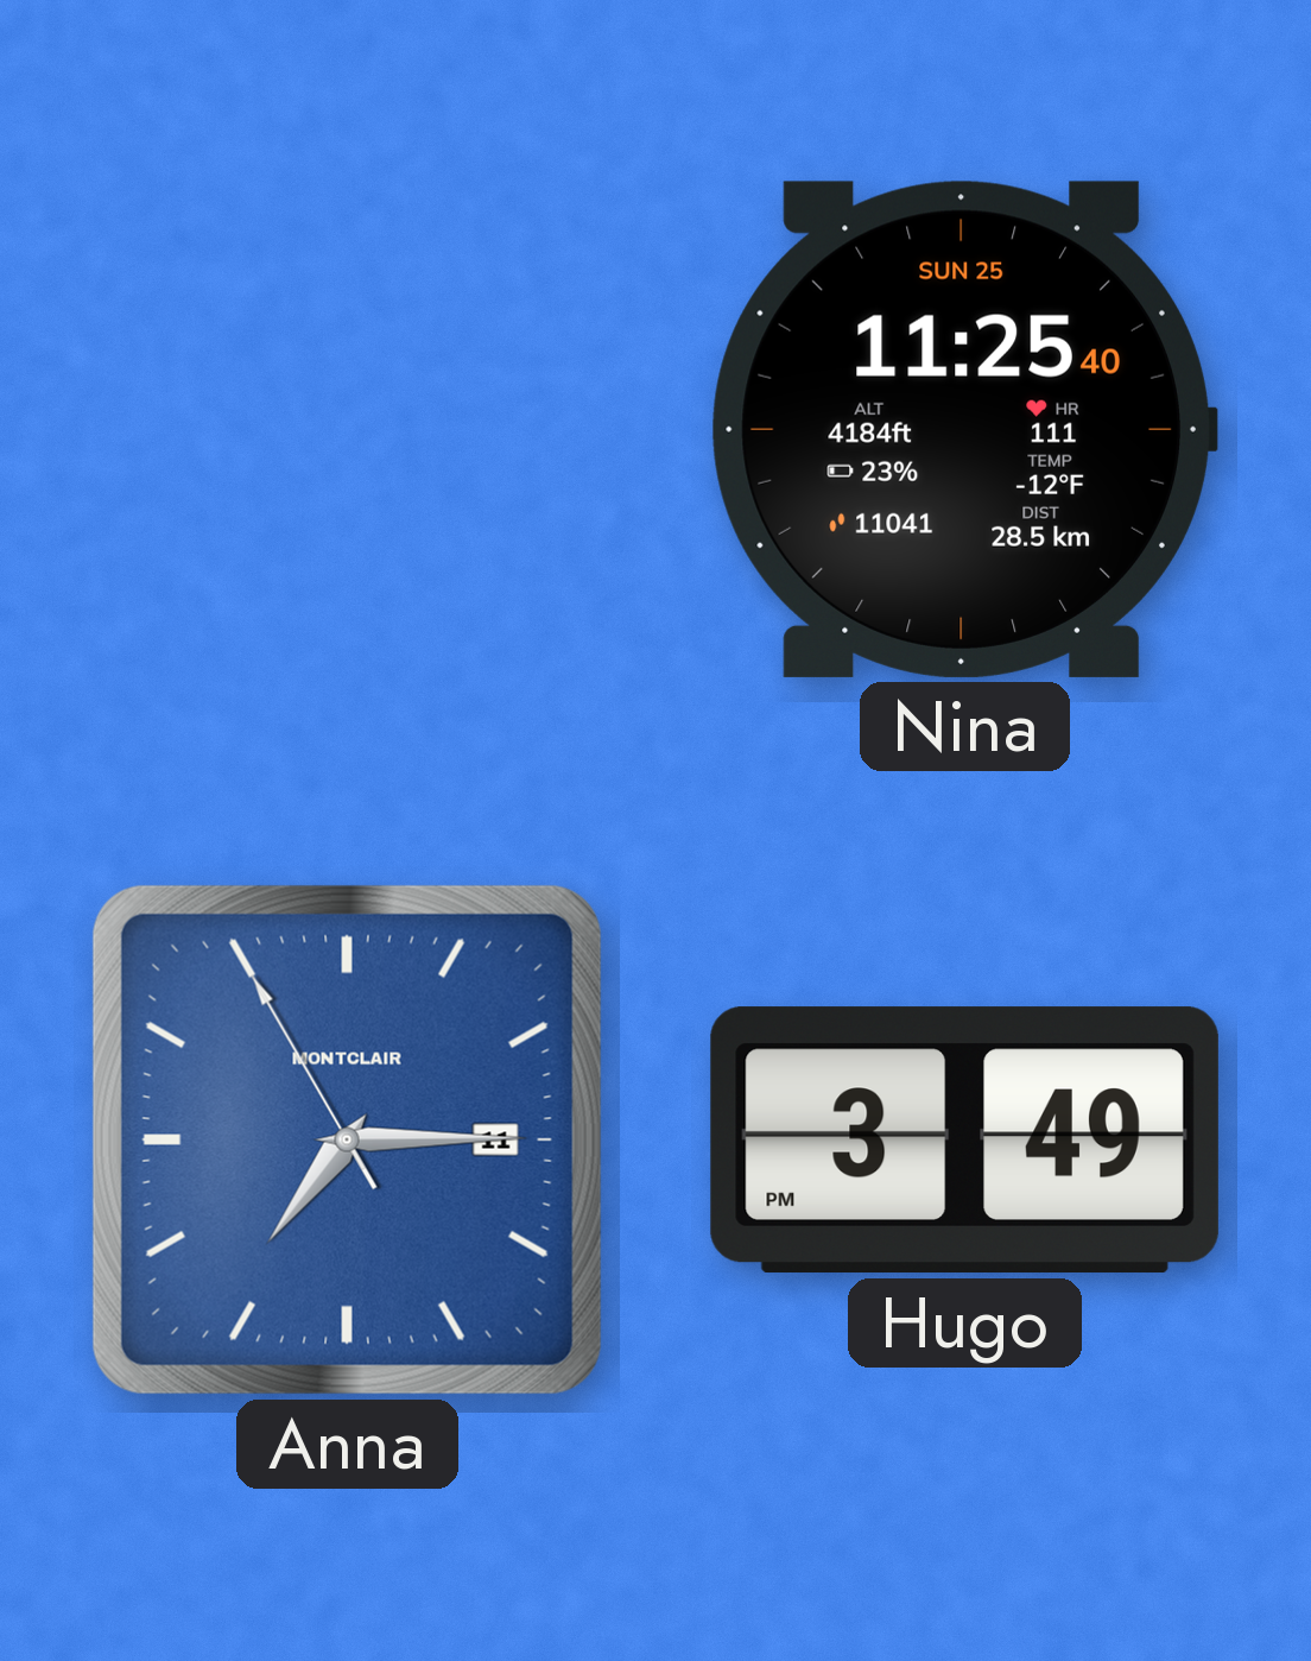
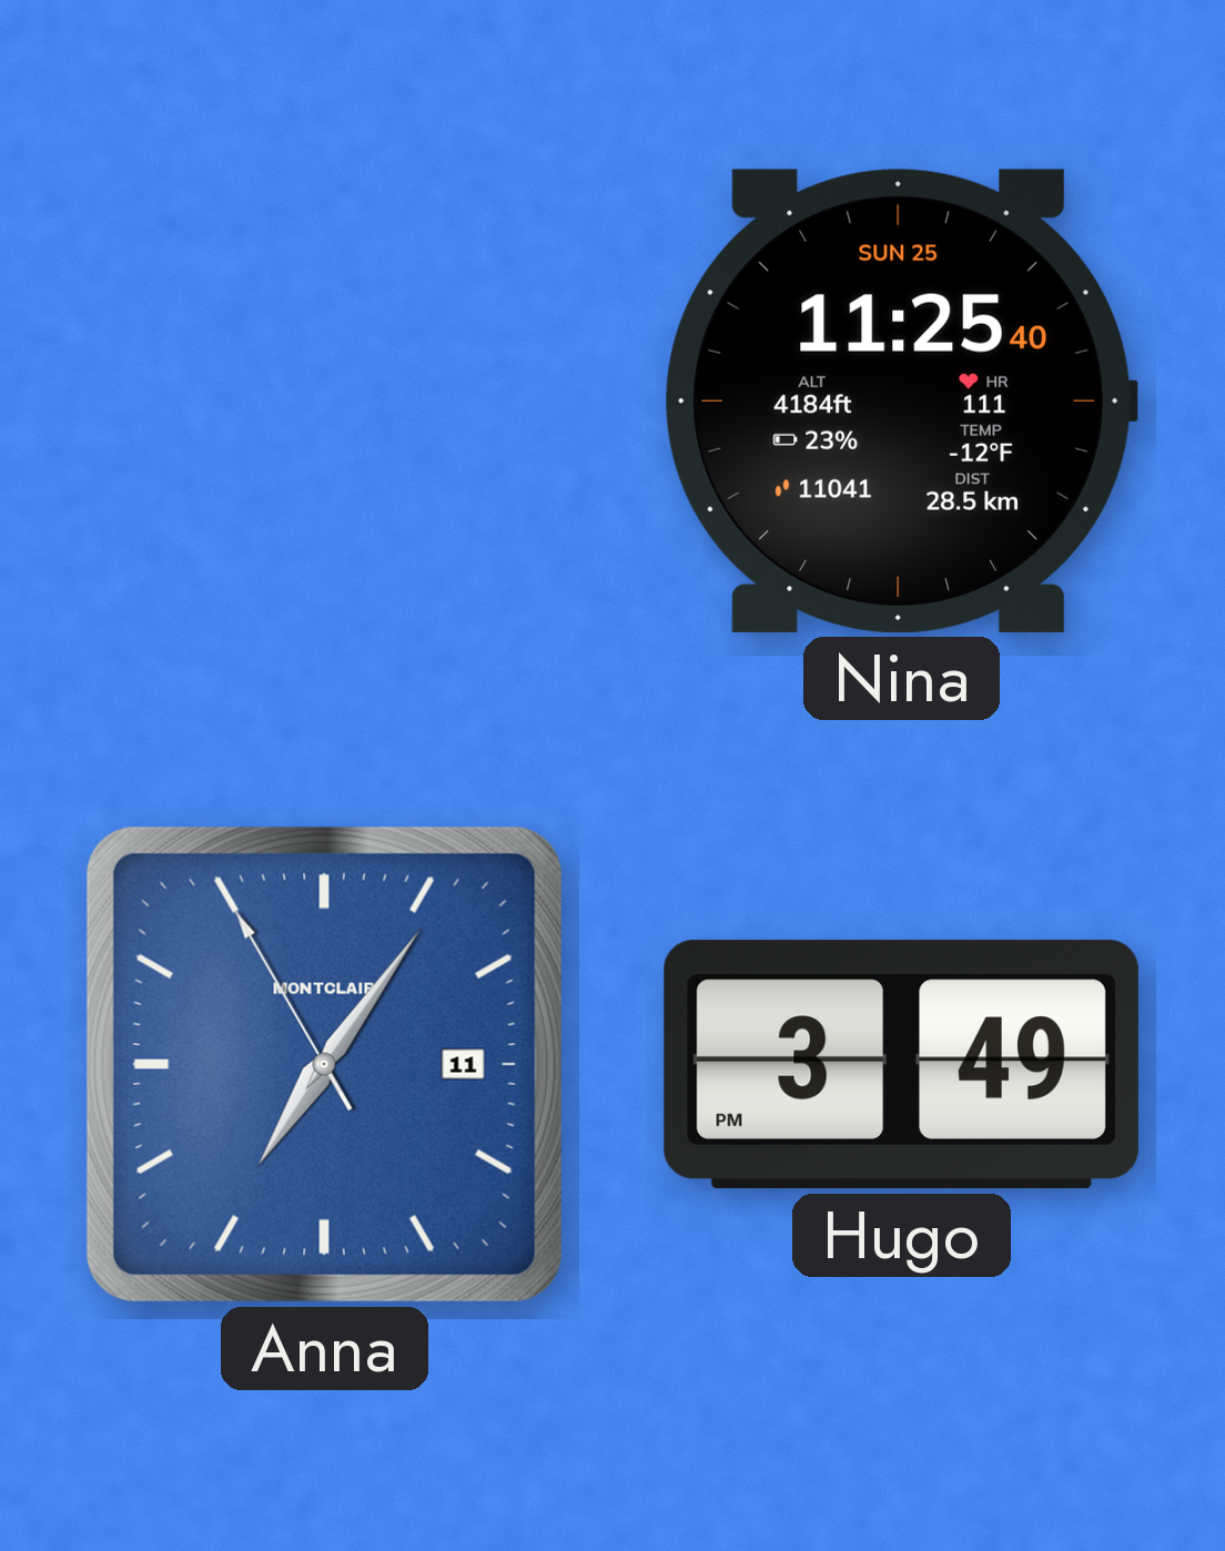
Anna: 7:14 -> 7:05
